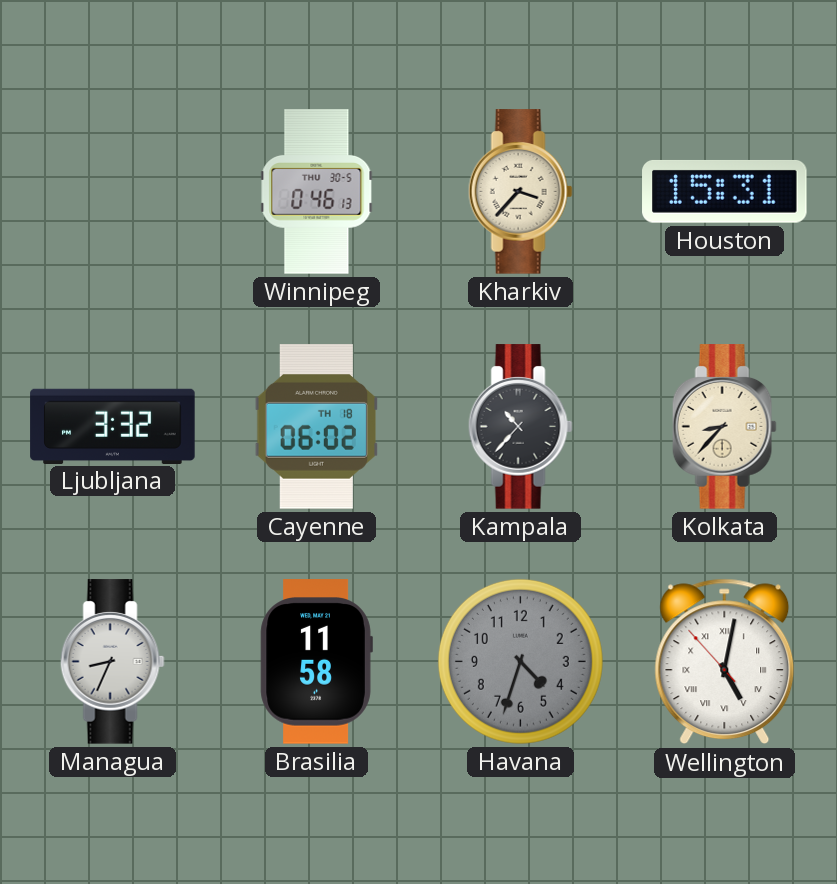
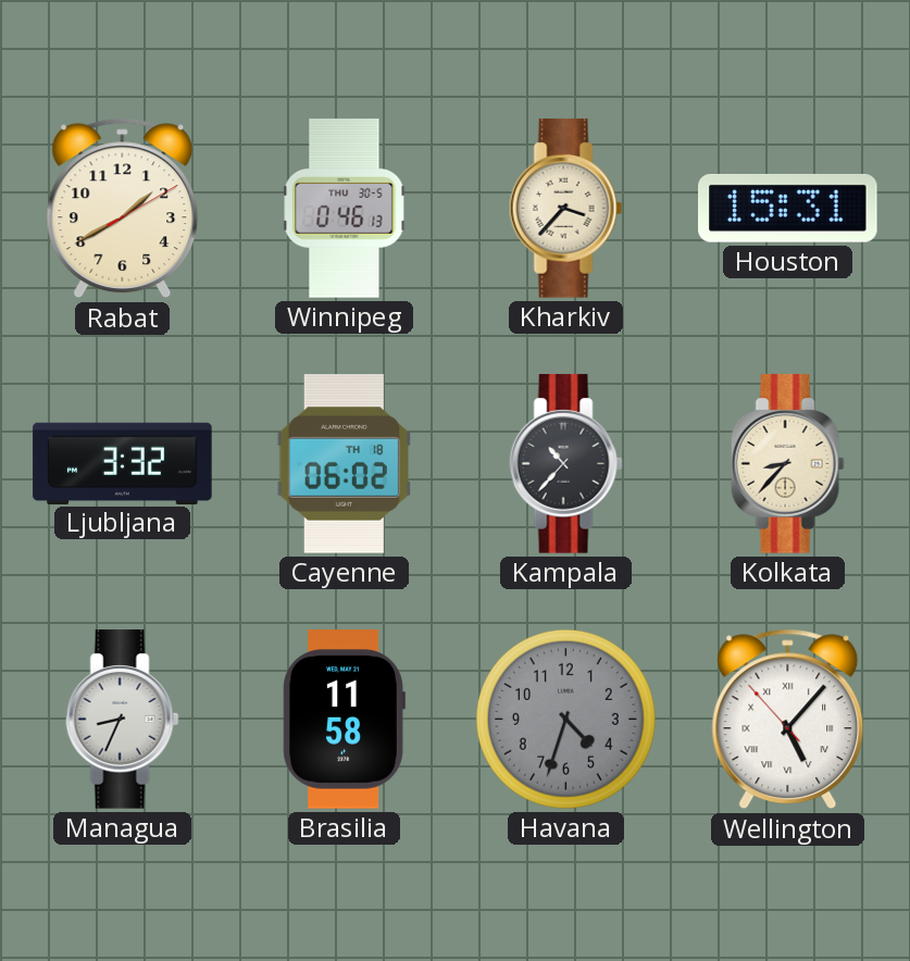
Rabat: none -> 1:40
Wellington: 5:01 -> 5:06
